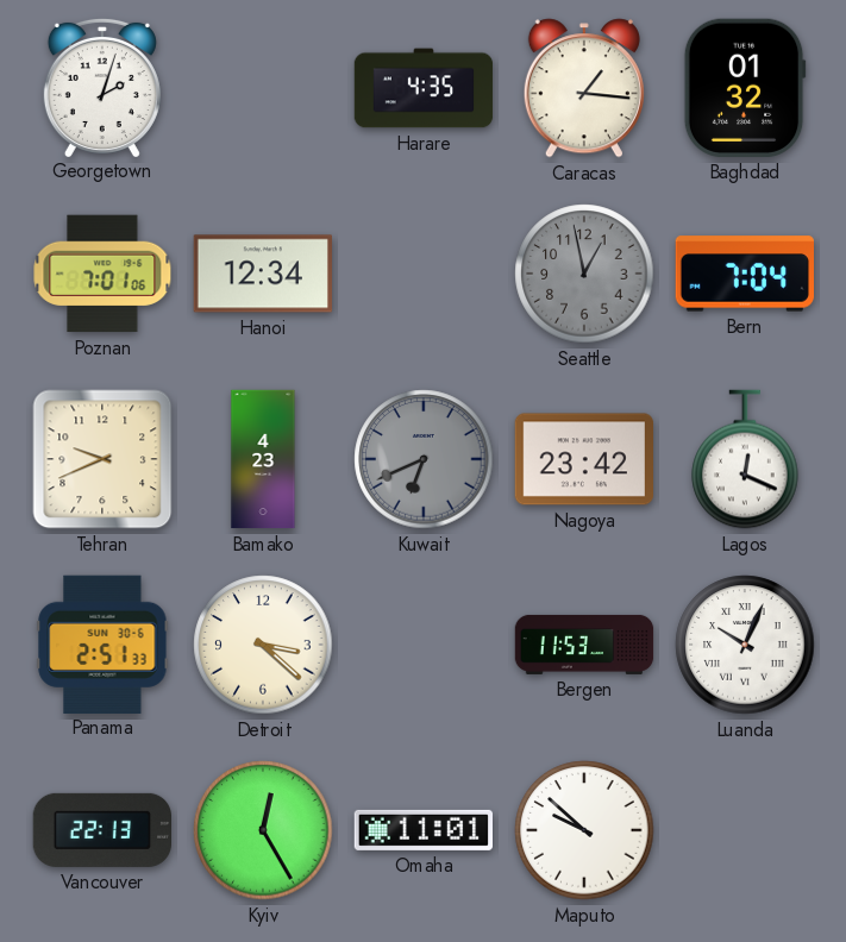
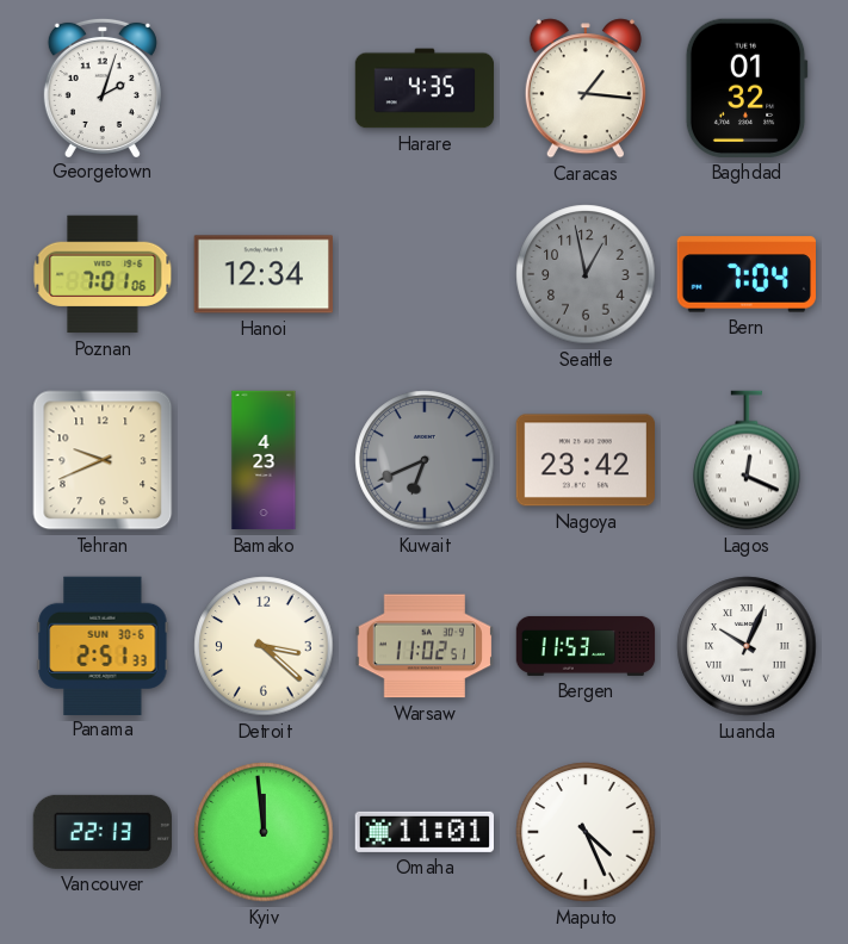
Warsaw: none -> 11:02
Kyiv: 12:25 -> 11:59
Maputo: 9:52 -> 4:26
